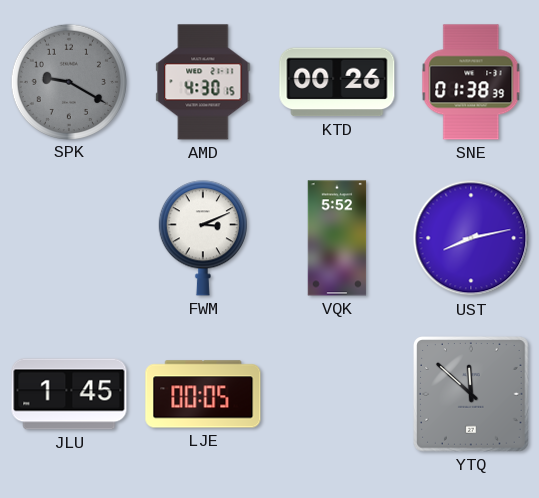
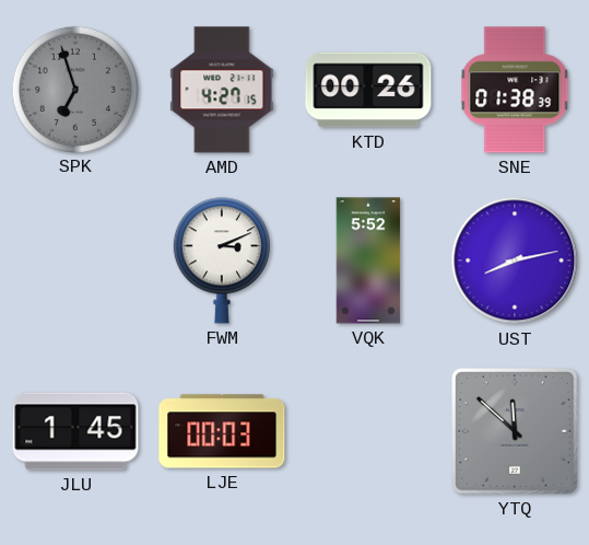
SPK: 9:20 -> 6:57
AMD: 4:30 -> 4:27
LJE: 00:05 -> 00:03
